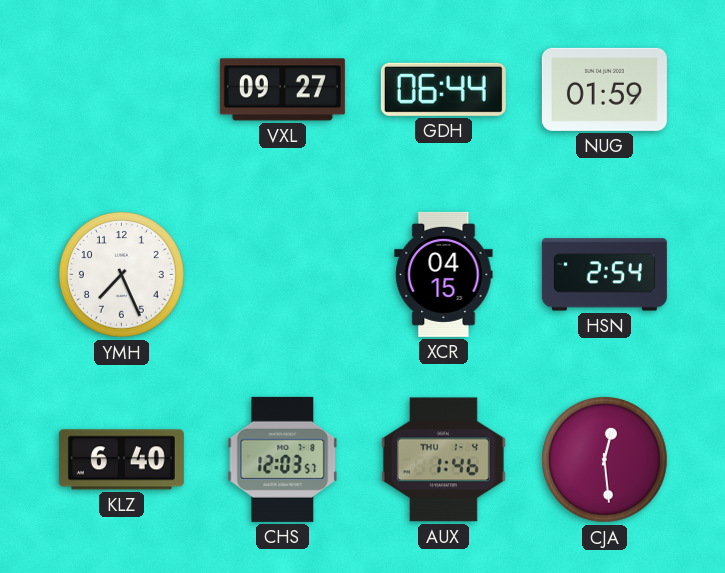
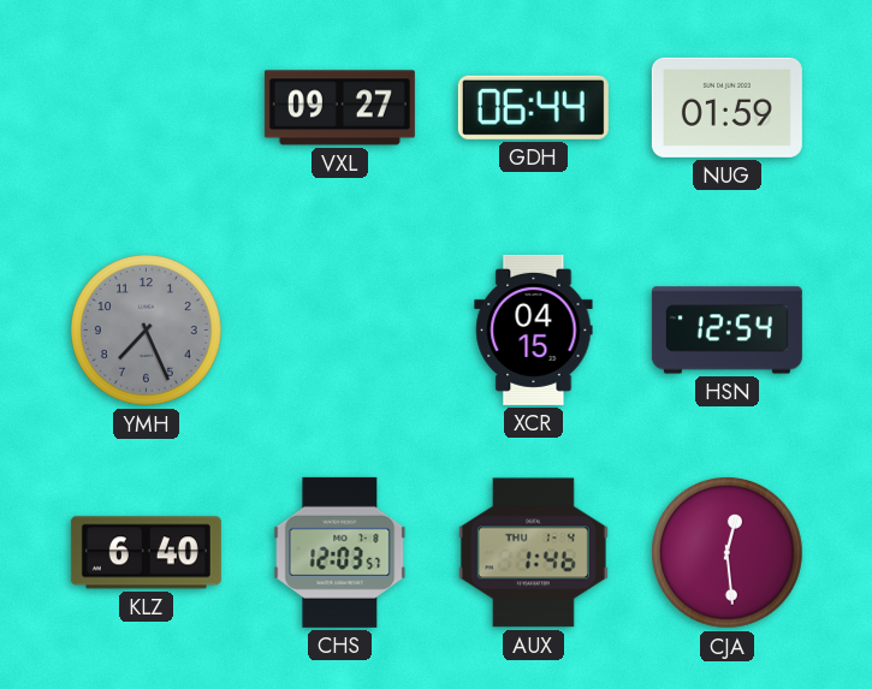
YMH dial: white -> grey
HSN: 2:54 -> 12:54
